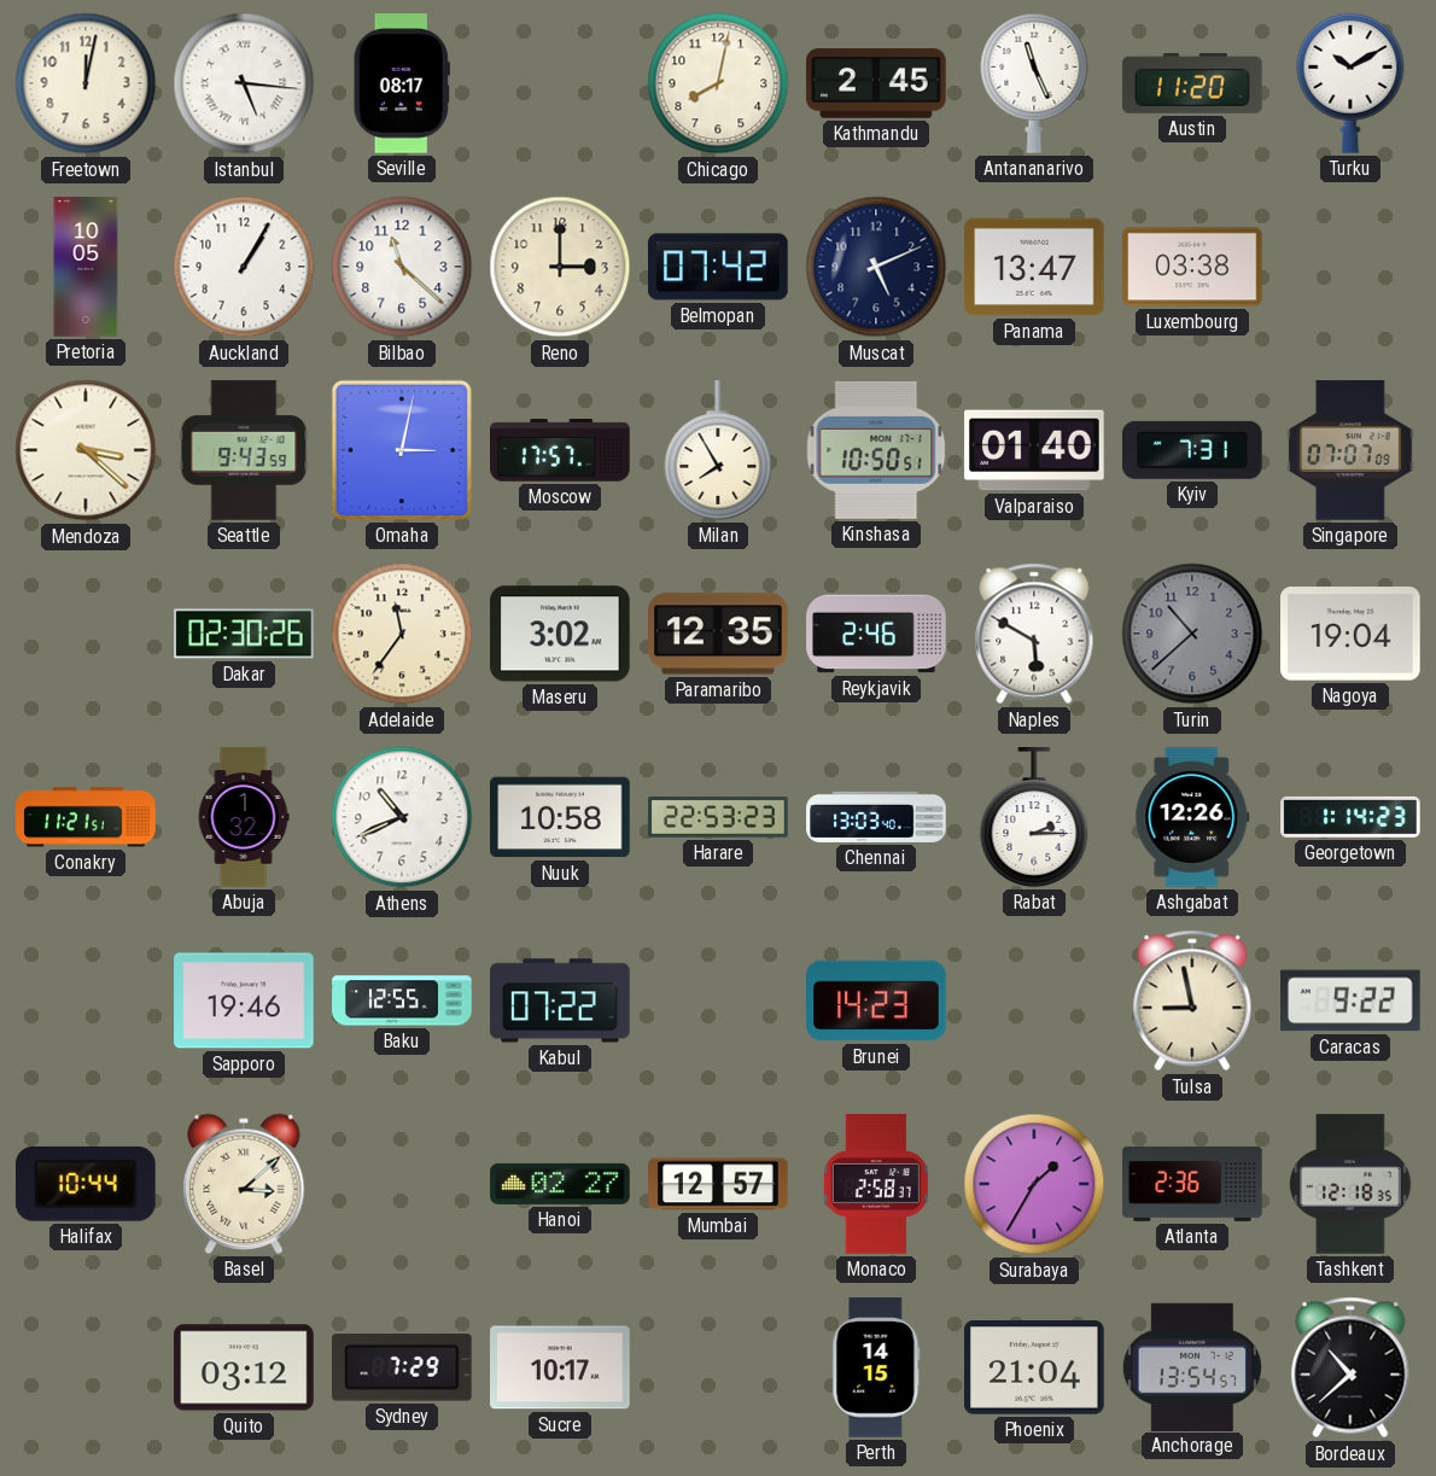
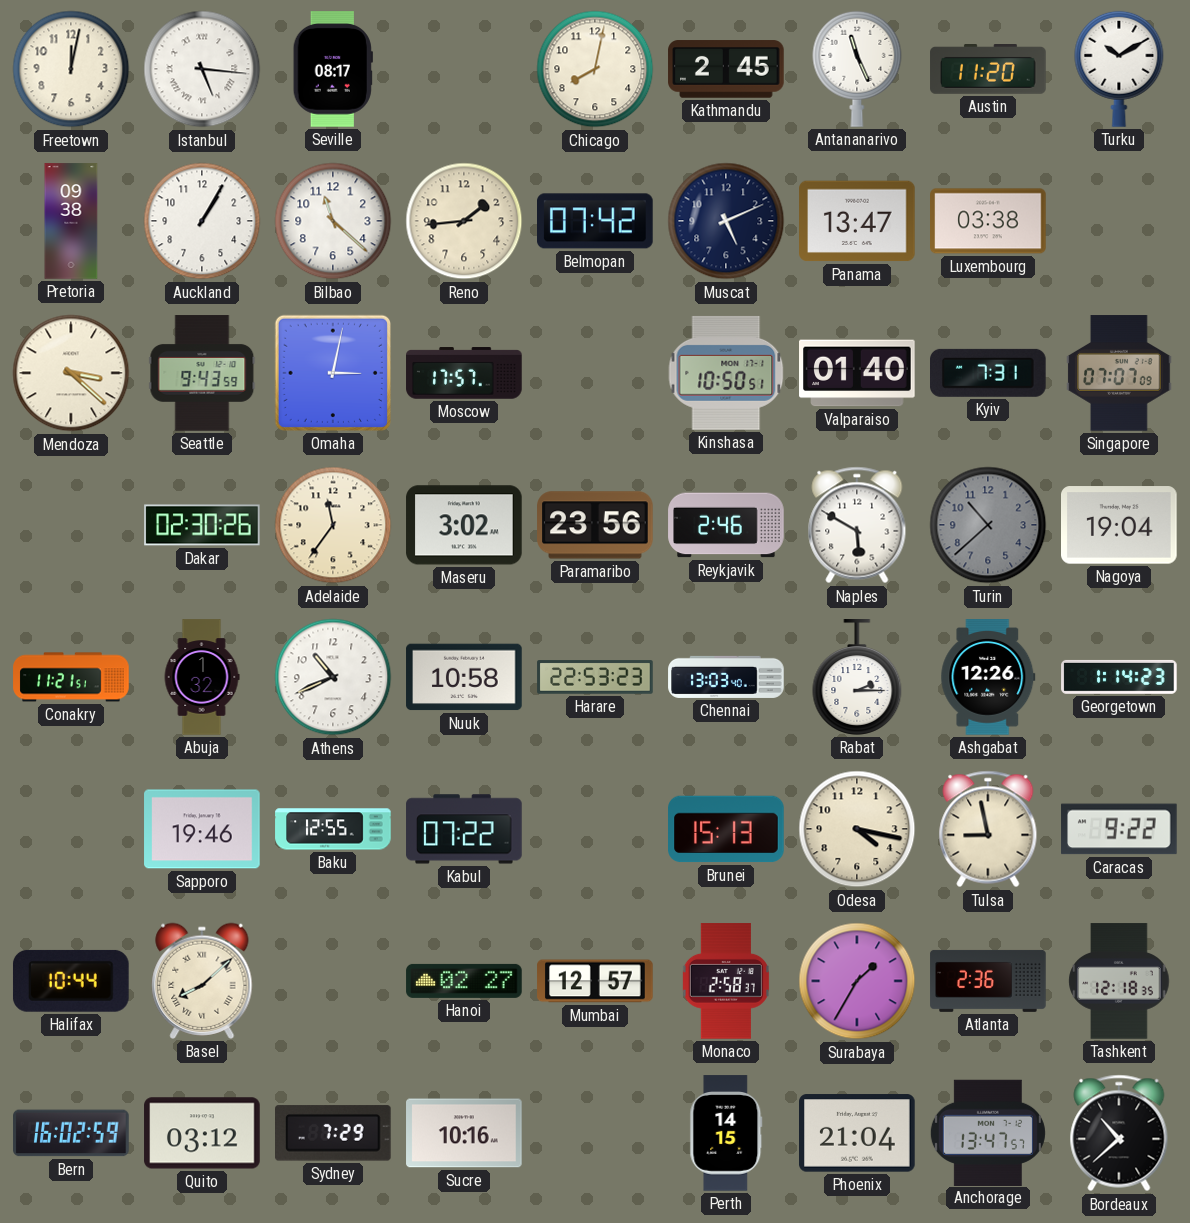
Pretoria: 10:05 -> 09:38
Reno: 3:00 -> 1:44
Milan: 7:55 -> none
Paramaribo: 12:35 -> 23:56
Brunei: 14:23 -> 15:13
Odesa: none -> 4:17
Basel: 3:08 -> 8:08
Bern: none -> 16:02
Sucre: 10:17 -> 10:16
Anchorage: 13:54 -> 13:47
